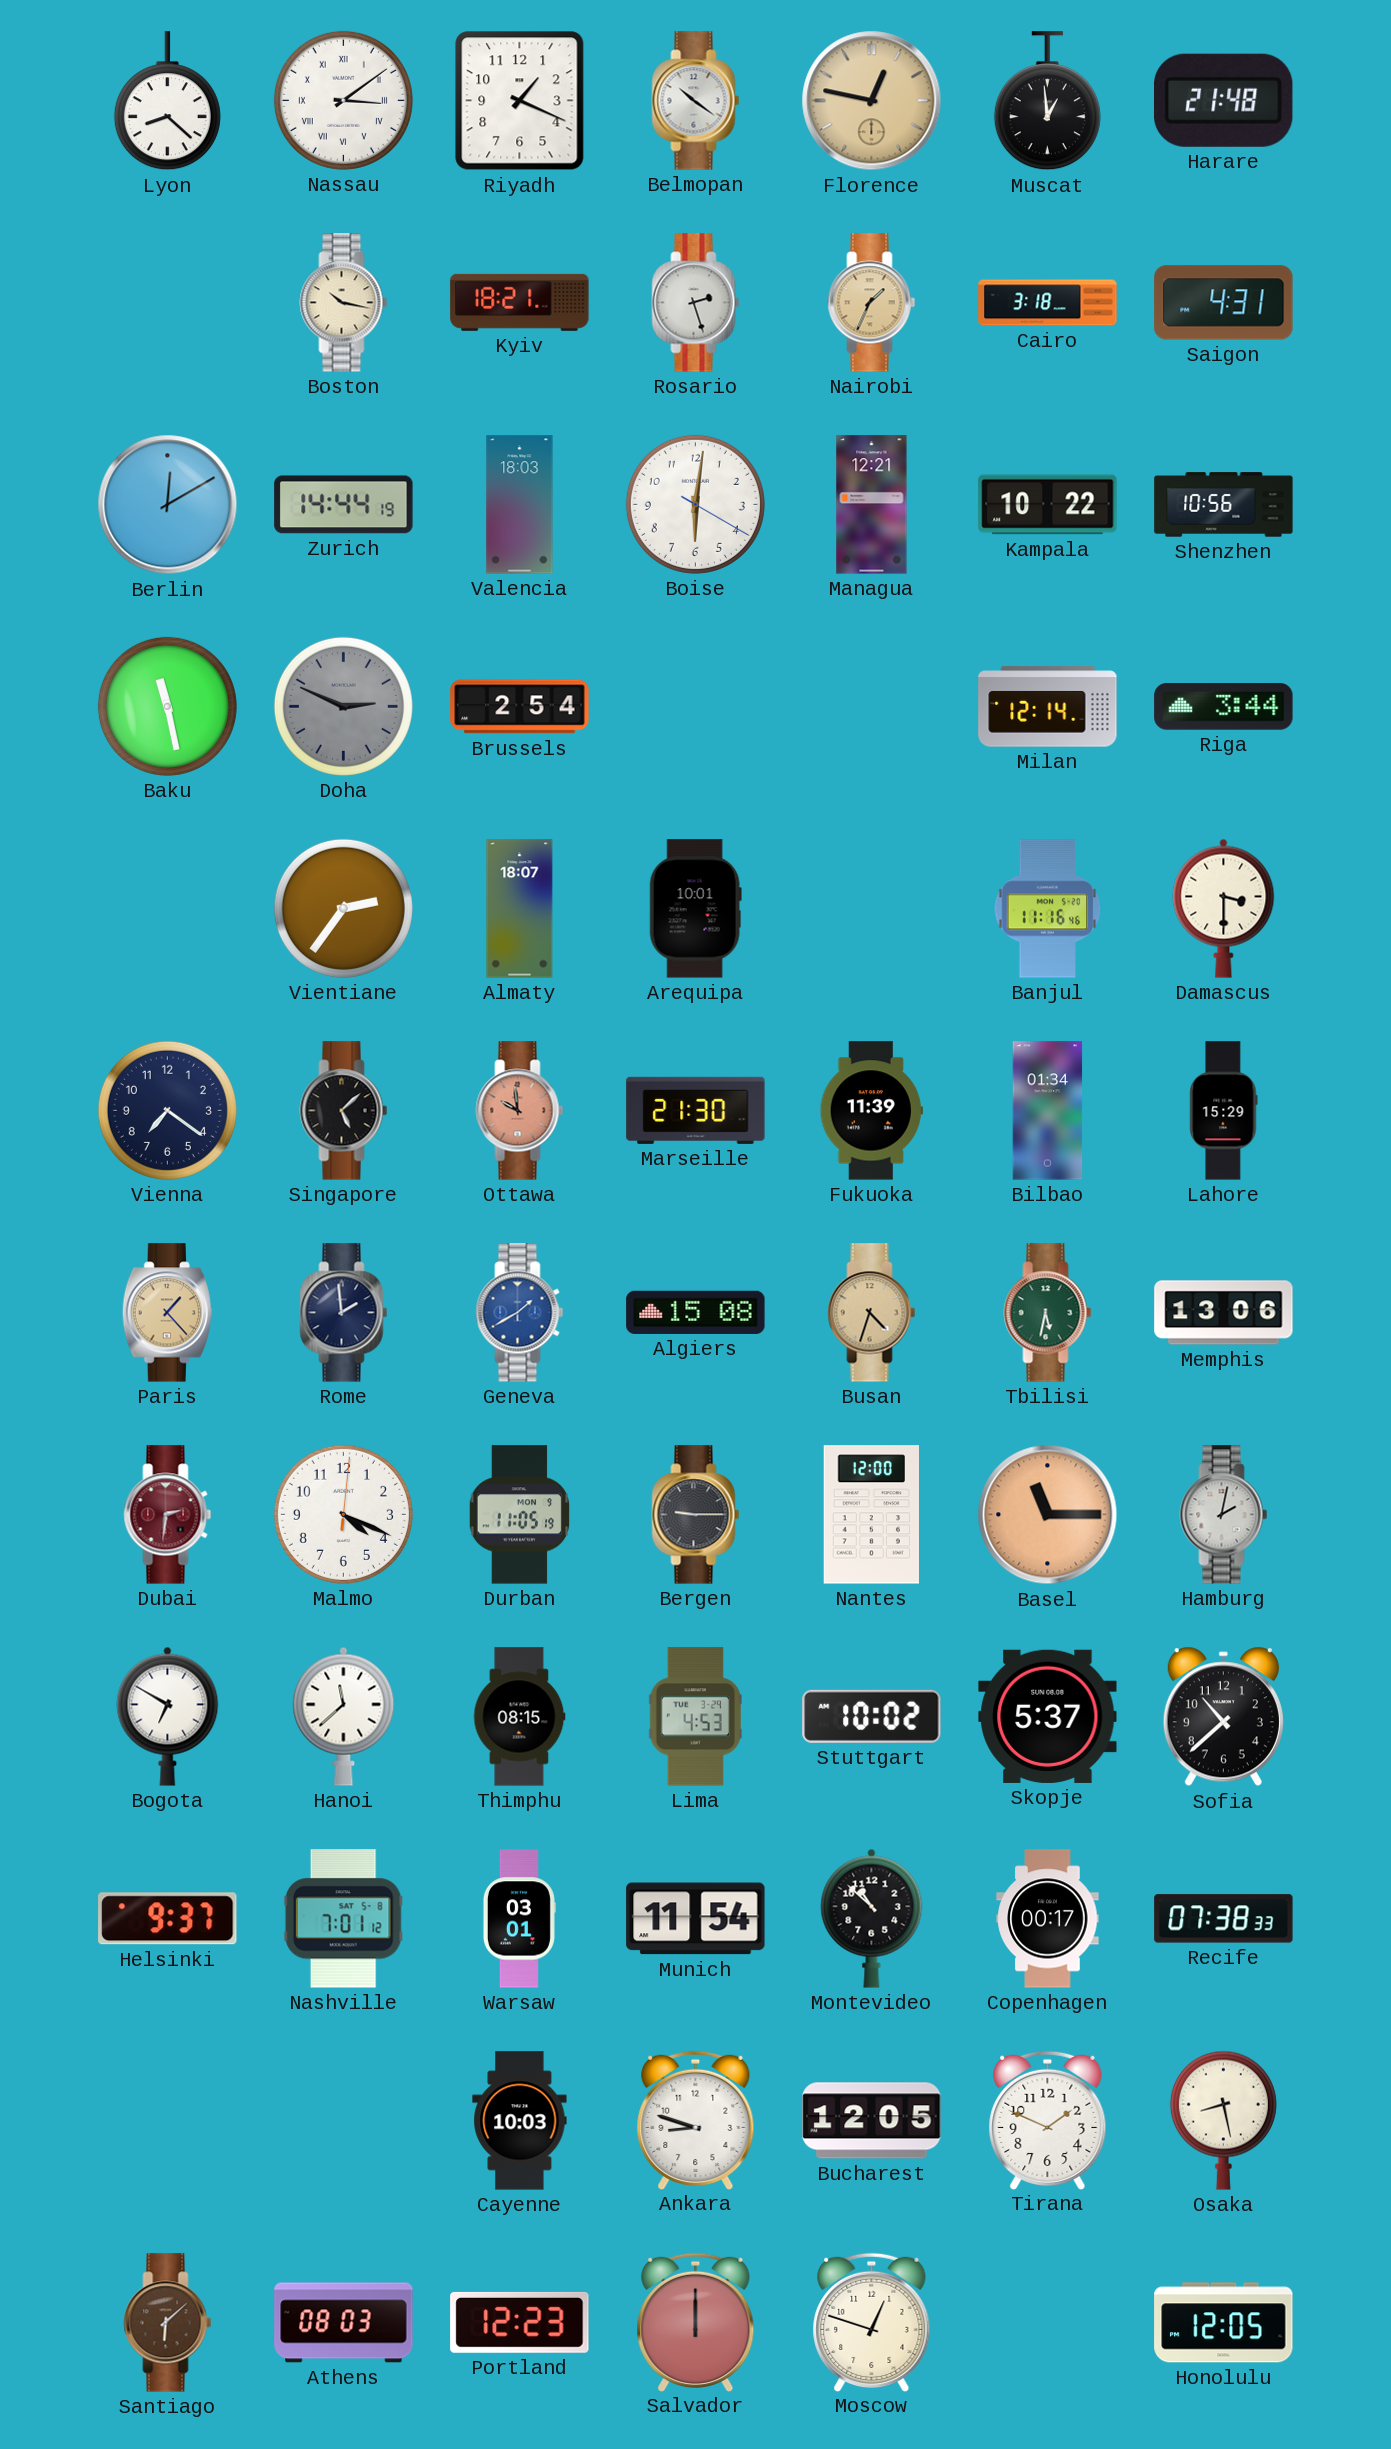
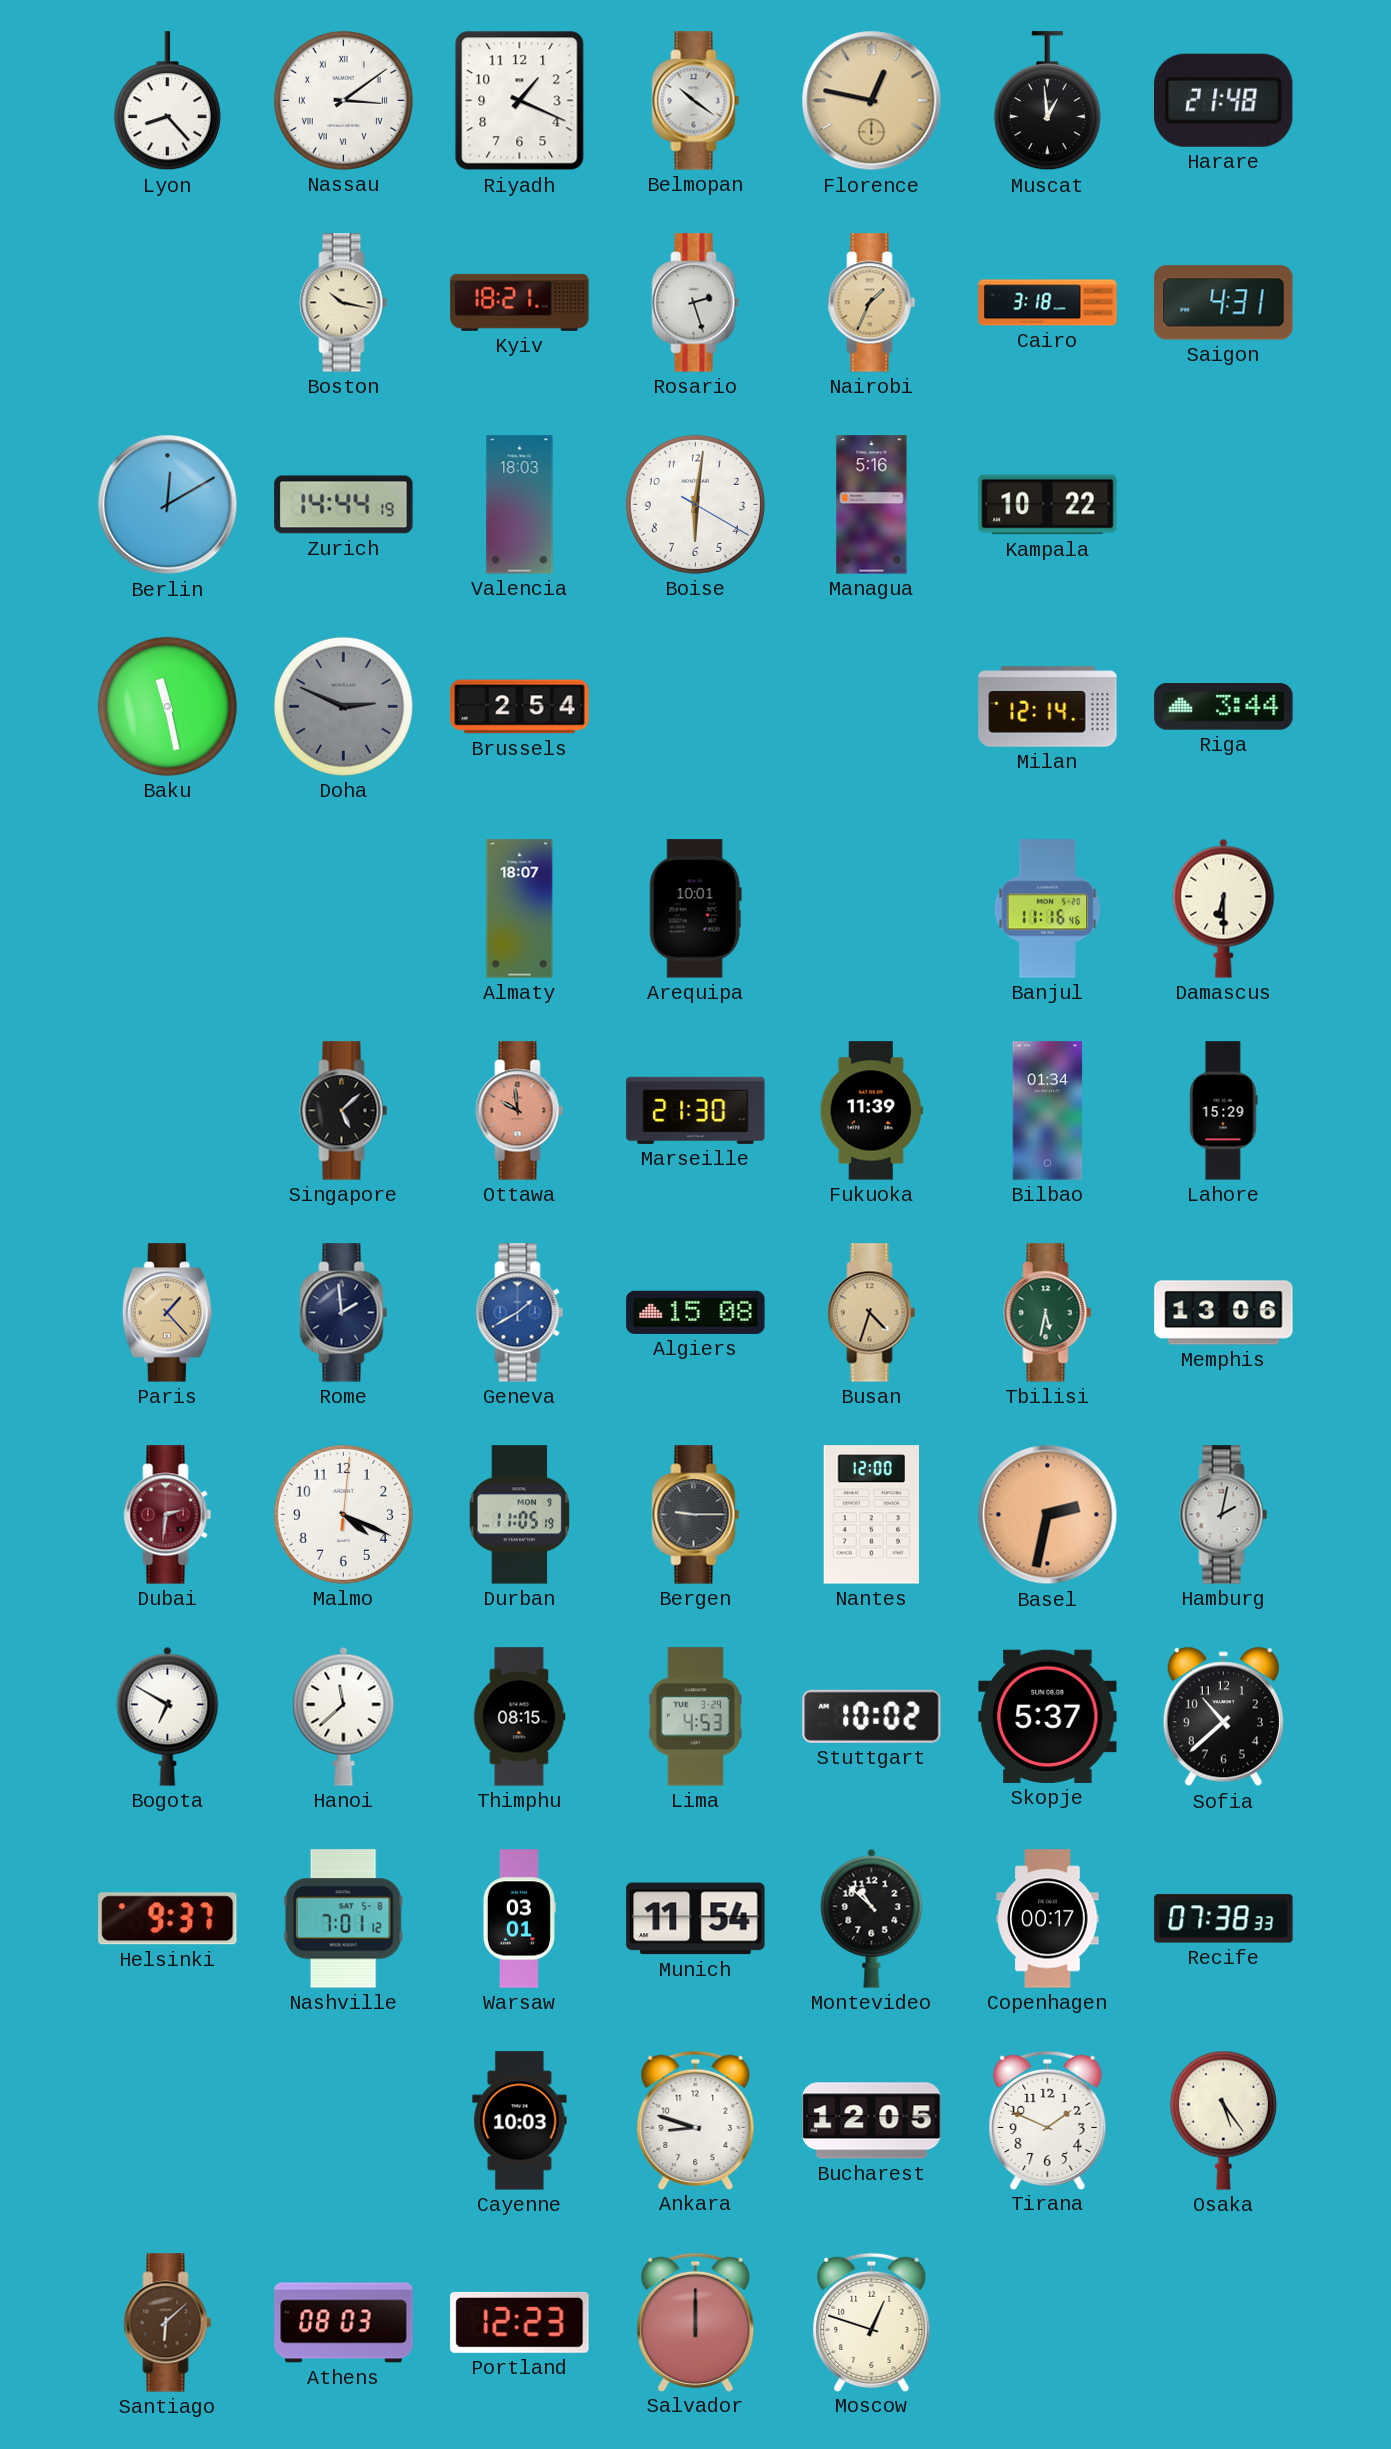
Lyon: 8:22 -> 8:23
Managua: 12:21 -> 5:16
Shenzhen: 10:56 -> none
Vientiane: 2:36 -> none
Damascus: 3:30 -> 6:30
Vienna: 7:21 -> none
Basel: 11:15 -> 2:32
Osaka: 8:28 -> 5:24
Honolulu: 12:05 -> none
